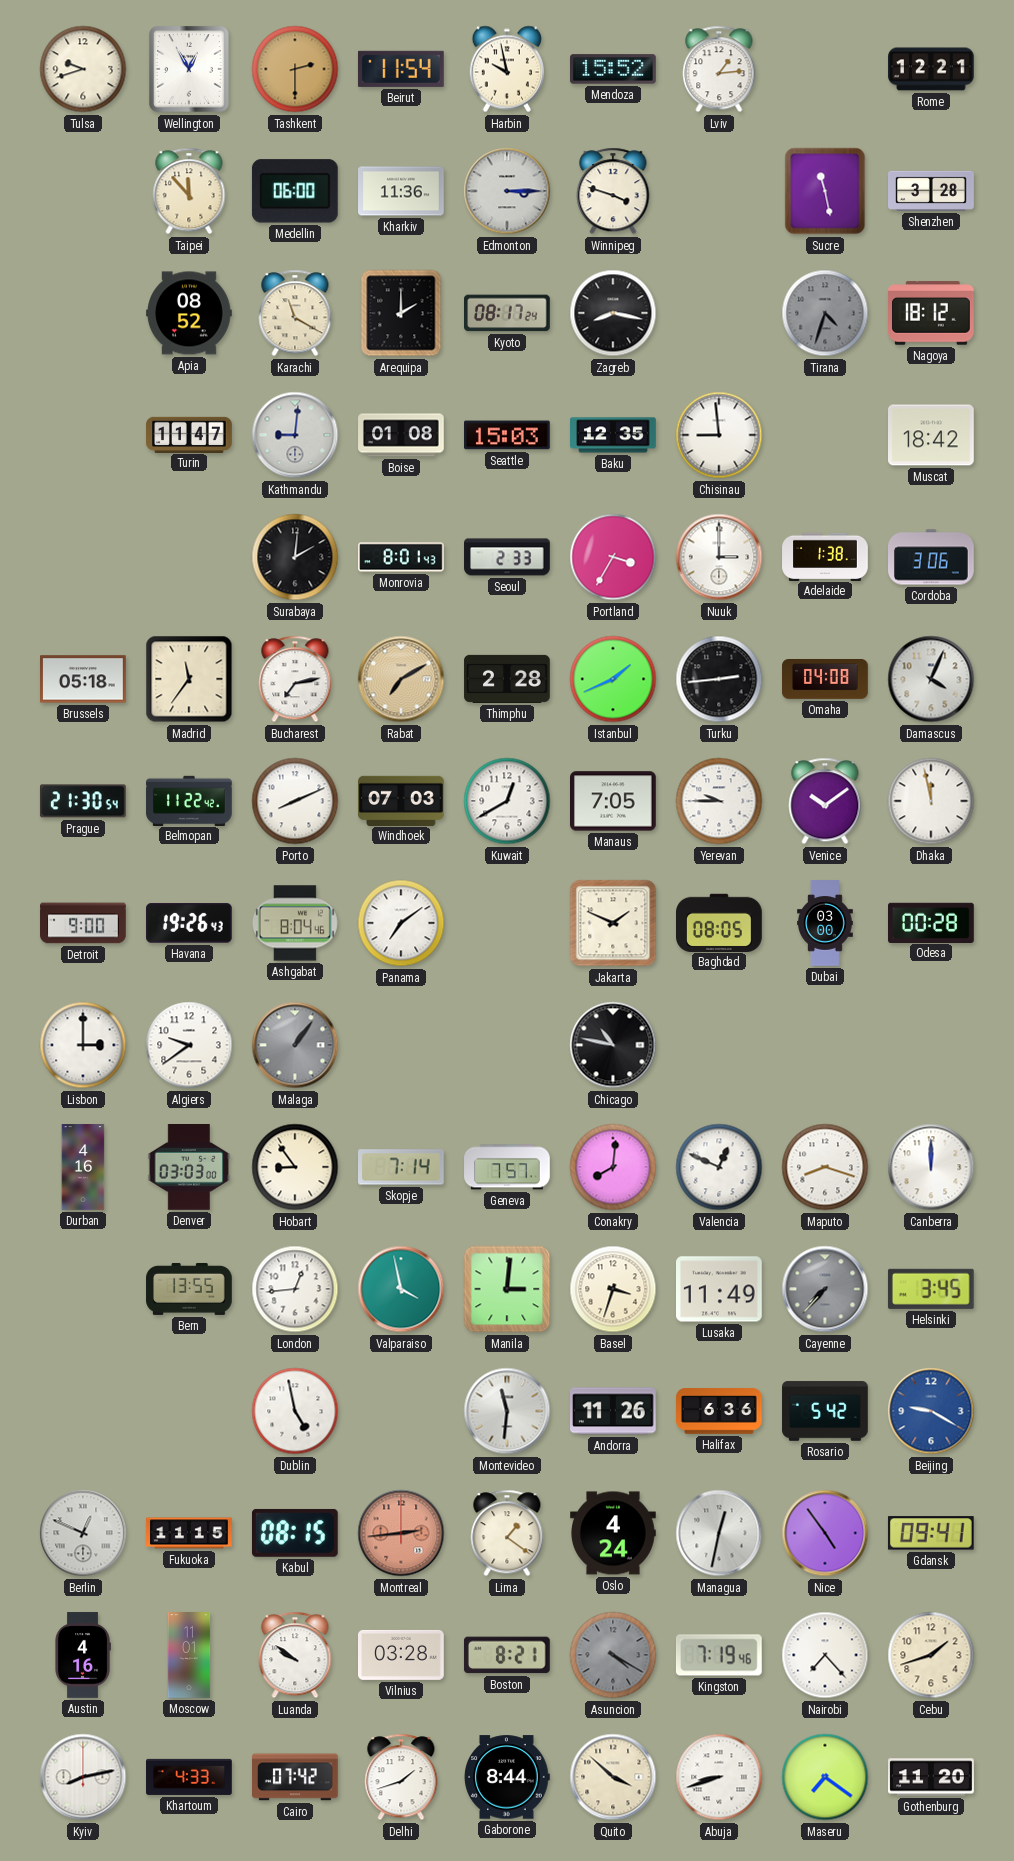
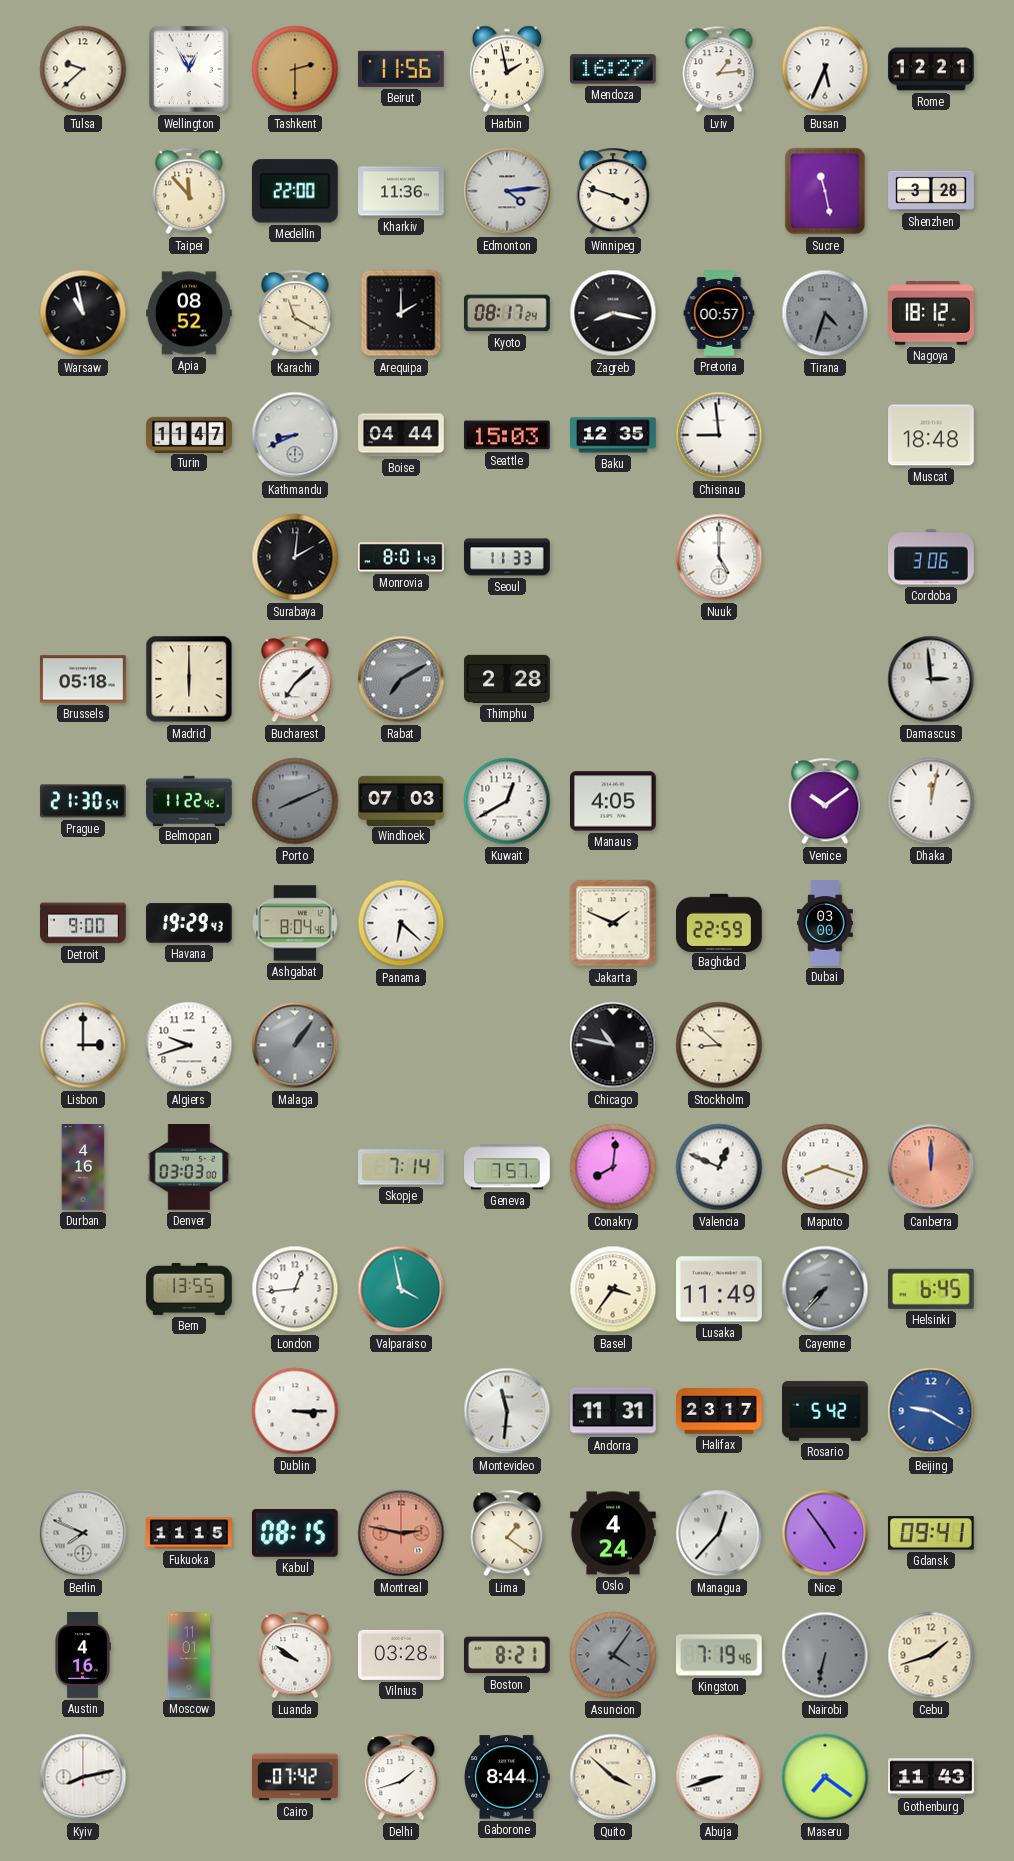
Tulsa: 9:42 -> 9:38
Beirut: 11:54 -> 11:56
Harbin: 9:58 -> 1:58
Mendoza: 15:52 -> 16:27
Busan: none -> 5:34
Medellin: 06:00 -> 22:00
Edmonton: 3:15 -> 4:14
Warsaw: none -> 10:58
Pretoria: none -> 00:57
Kathmandu: 9:01 -> 8:41
Boise: 01:08 -> 04:44
Muscat: 18:42 -> 18:48
Seoul: 2:33 -> 11:33
Portland: 3:35 -> none
Nuuk: 3:00 -> 5:00
Adelaide: 1:38 -> none
Madrid: 11:36 -> 6:00
Bucharest: 7:13 -> 7:08
Rabat dial: champagne -> grey
Istanbul: 1:41 -> none
Turku: 2:44 -> none
Omaha: 04:08 -> none
Damascus: 4:04 -> 2:59
Porto dial: white -> grey
Manaus: 7:05 -> 4:05
Yerevan: 9:45 -> none
Dhaka: 11:58 -> 12:02
Havana: 19:26 -> 19:29
Panama: 7:09 -> 6:22
Baghdad: 08:05 -> 22:59
Odesa: 00:28 -> none
Algiers: 9:39 -> 9:42
Stockholm: none -> 8:52
Hobart: 8:54 -> none
Canberra dial: white -> salmon
Manila: 3:01 -> none
Basel: 3:33 -> 3:36
Helsinki: 3:45 -> 6:45
Dublin: 4:58 -> 3:15
Andorra: 11:26 -> 11:31
Halifax: 6:36 -> 23:17
Berlin: 12:49 -> 7:49
Montreal: 2:44 -> 2:47
Managua: 12:32 -> 12:37
Asuncion: 4:20 -> 4:06
Nairobi: 7:23 -> 6:32
Nairobi dial: white -> grey
Khartoum: 4:33 -> none
Gothenburg: 11:20 -> 11:43
